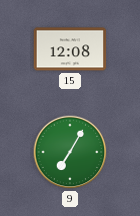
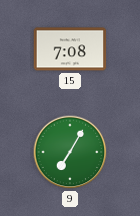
15: 12:08 -> 7:08
